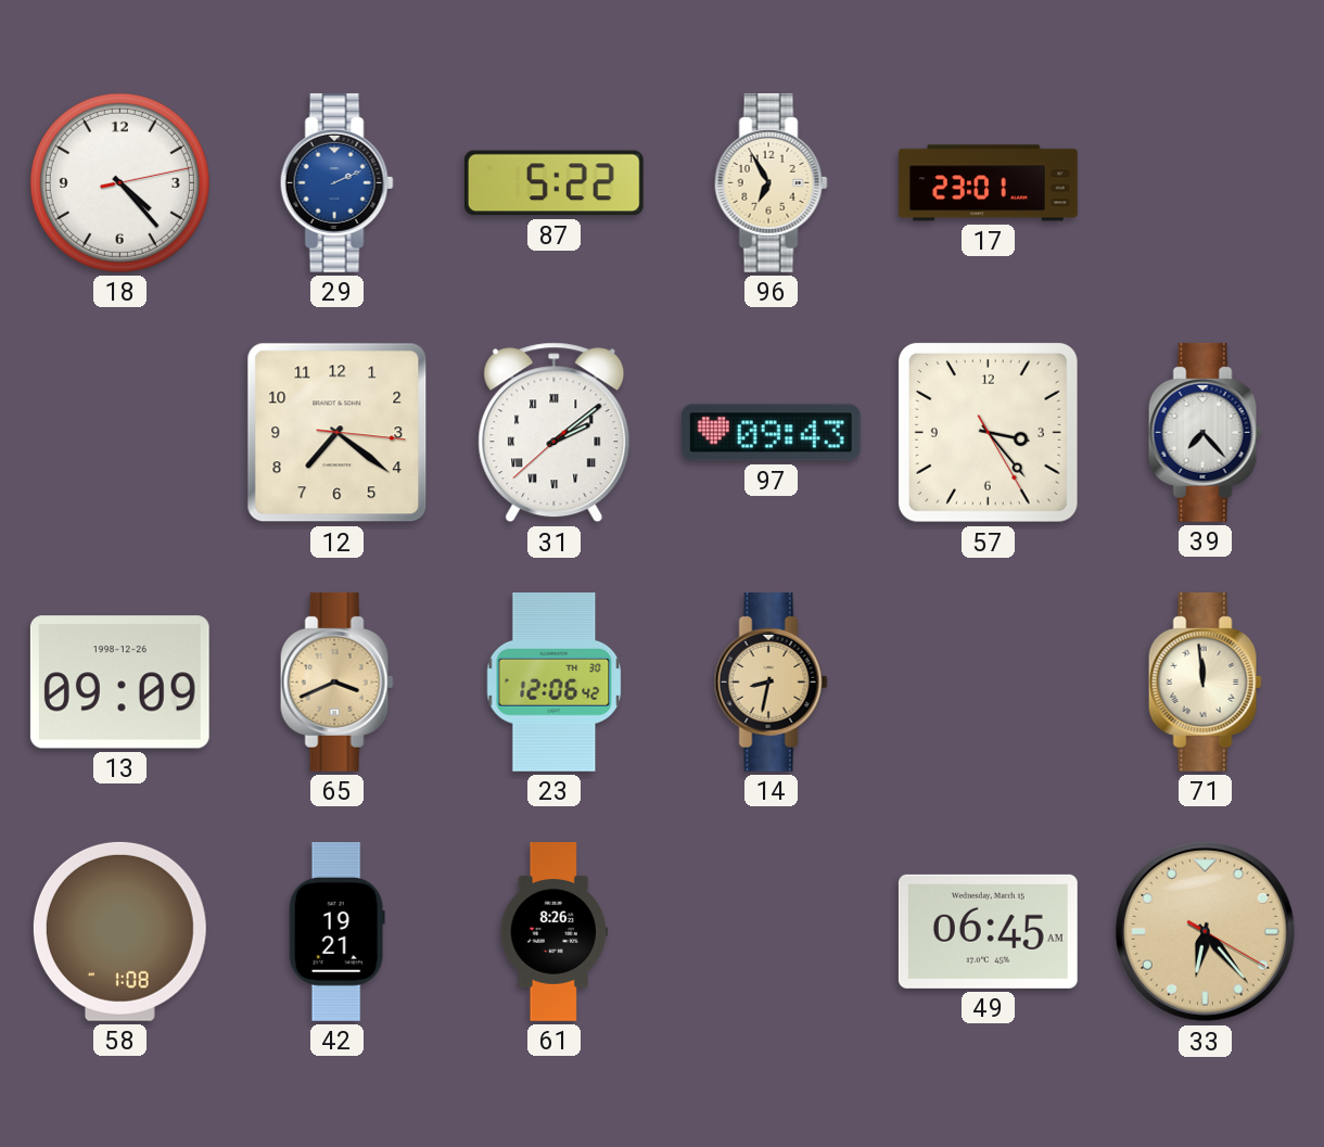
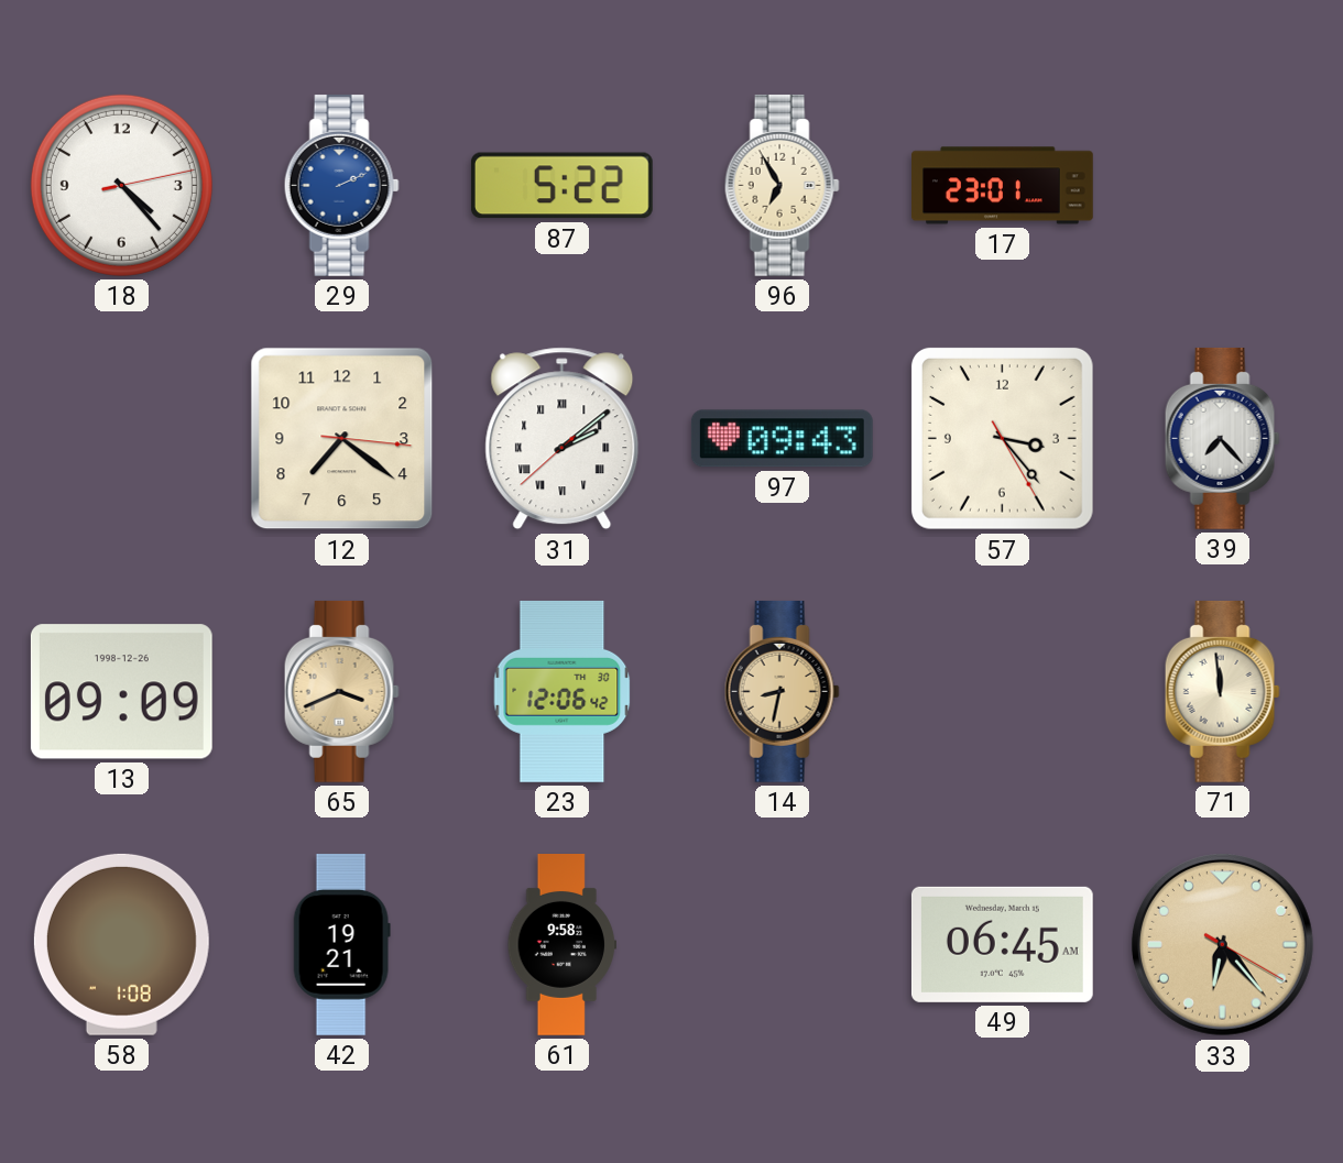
61: 8:26 -> 9:58
